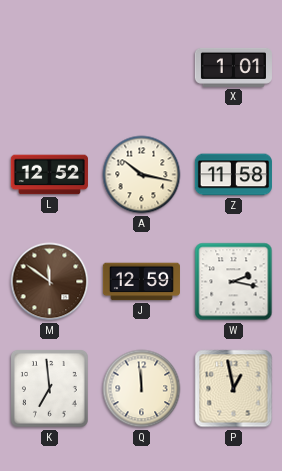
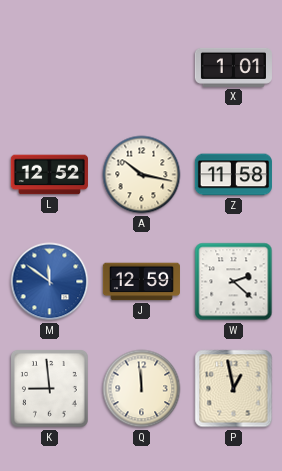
M dial: brown -> blue
W: 2:17 -> 2:22
K: 6:59 -> 8:59
